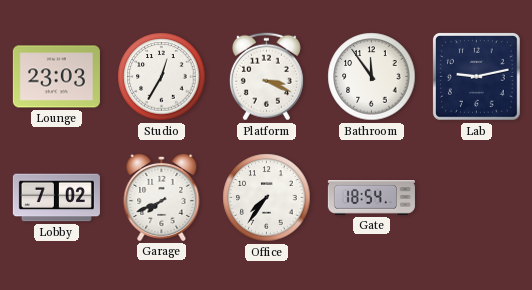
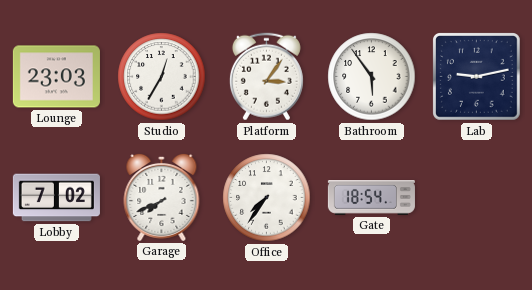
Platform: 3:19 -> 3:06
Bathroom: 11:54 -> 5:54
